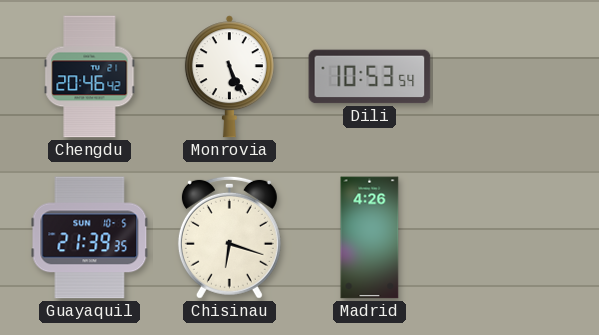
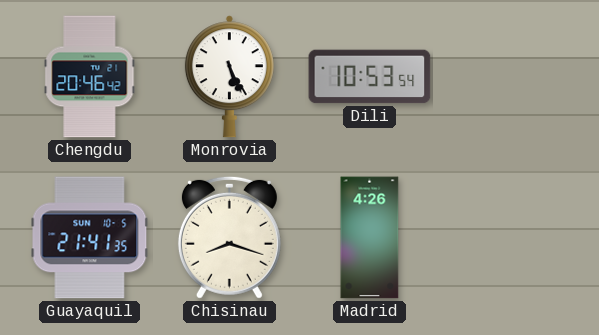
Guayaquil: 21:39 -> 21:41
Chisinau: 6:18 -> 8:18
